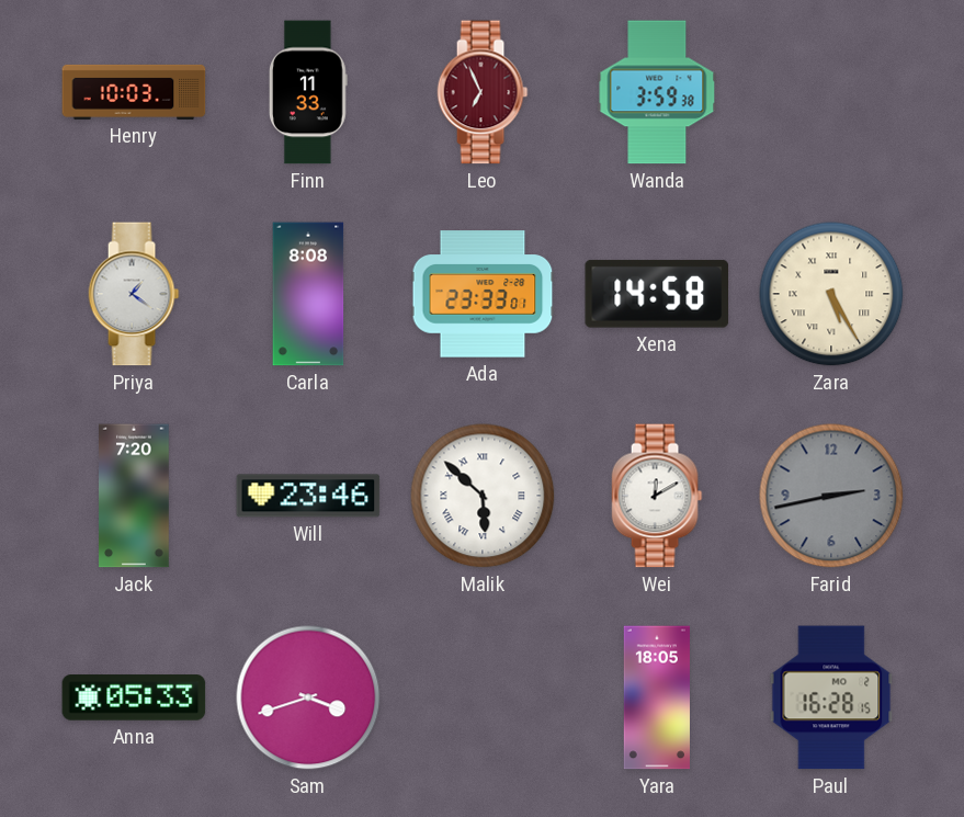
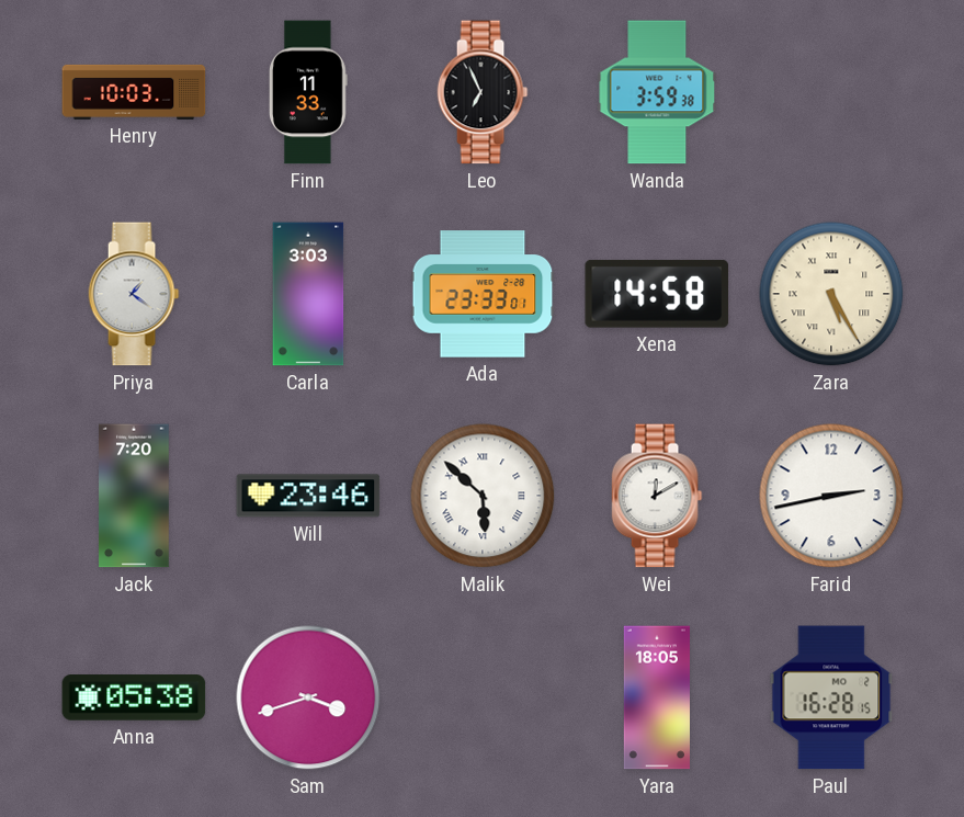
Leo dial: burgundy -> black
Carla: 8:08 -> 3:03
Farid dial: grey -> white
Anna: 05:33 -> 05:38
